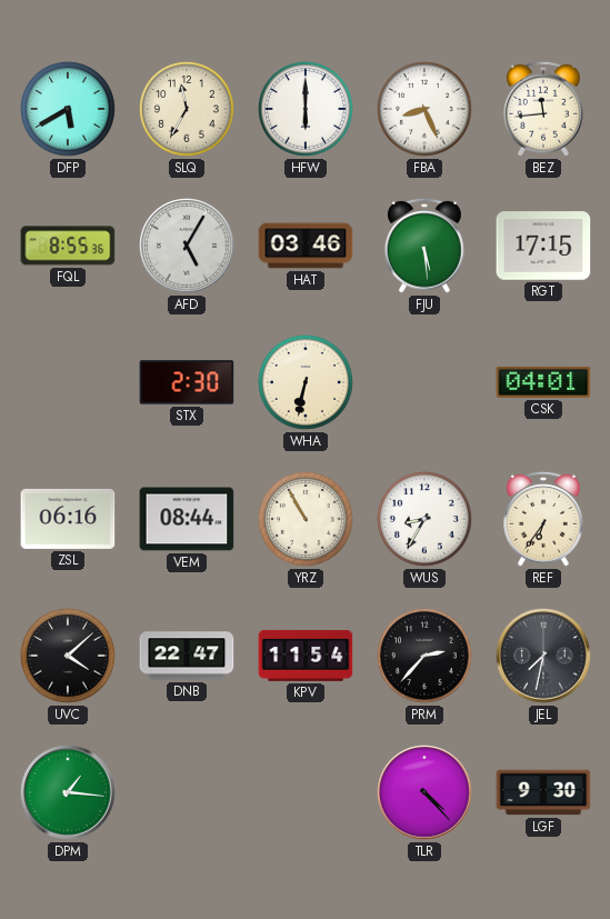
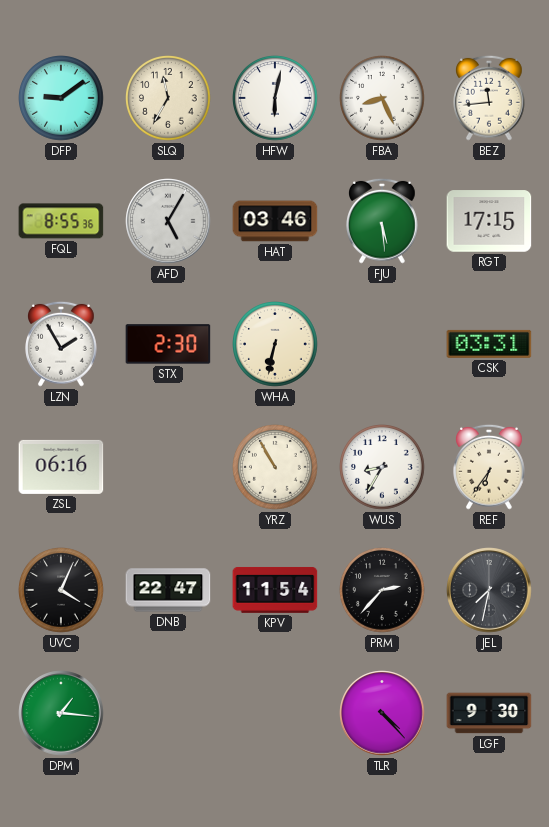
DFP: 5:40 -> 9:09
HFW: 6:00 -> 6:02
LZN: none -> 1:55
CSK: 04:01 -> 03:31
VEM: 08:44 -> none
UVC: 4:08 -> 4:04
